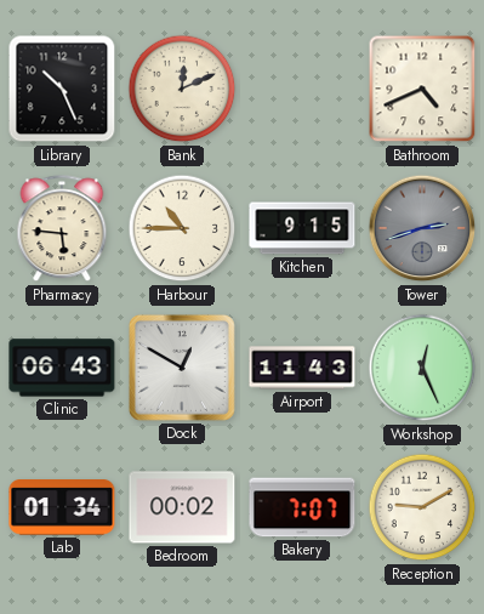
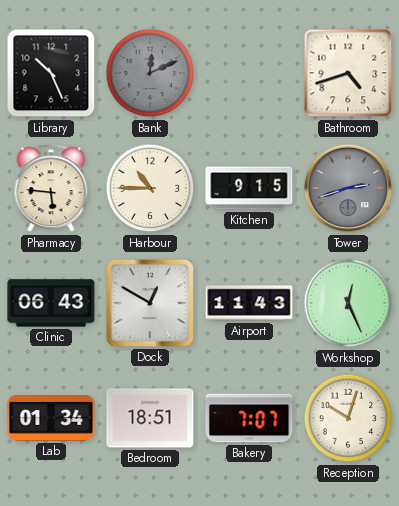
Bank dial: cream -> grey
Bathroom: 4:41 -> 4:42
Bedroom: 00:02 -> 18:51
Reception: 9:10 -> 10:03
